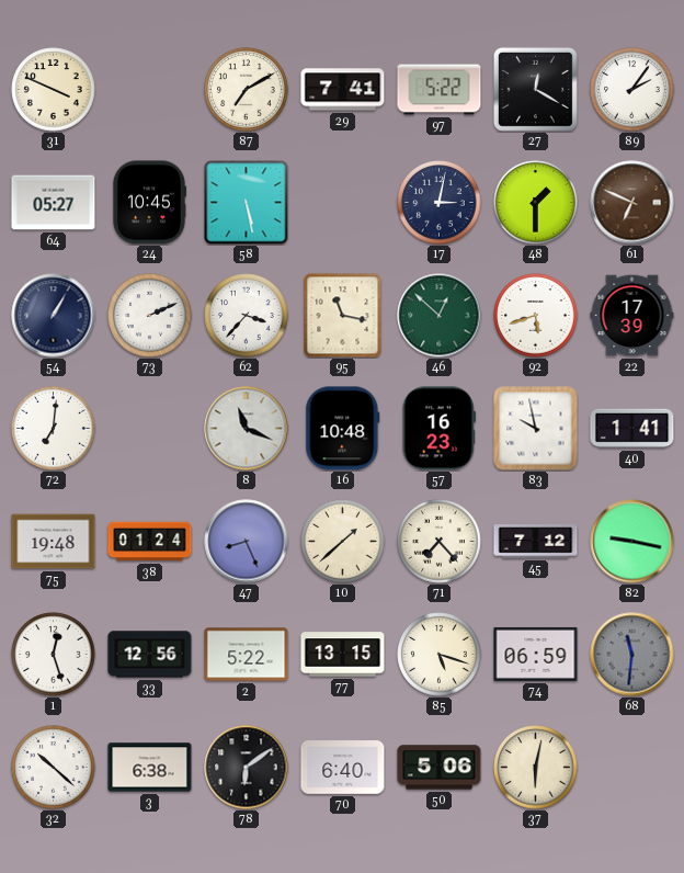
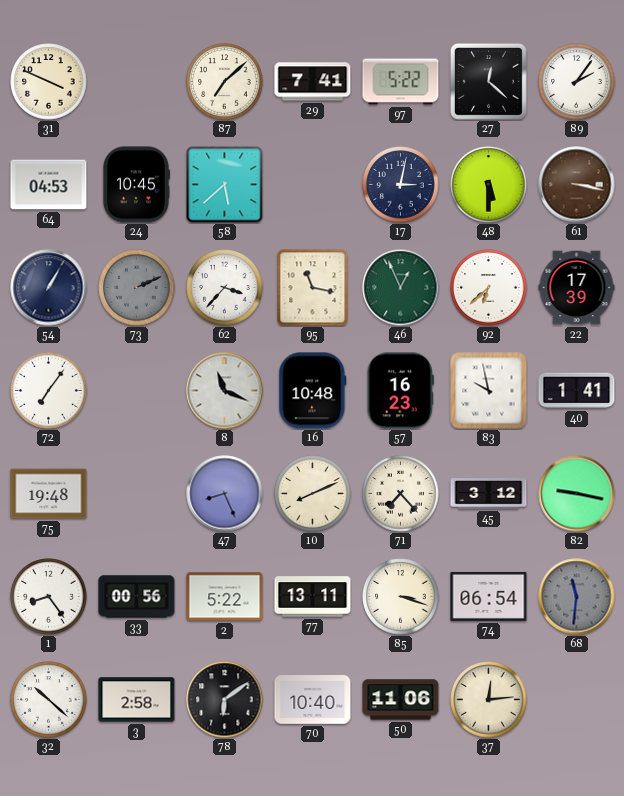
87: 7:10 -> 7:08
27: 12:20 -> 12:22
64: 05:27 -> 04:53
58: 5:28 -> 5:38
48: 1:30 -> 5:30
61: 6:49 -> 3:17
73 dial: white -> grey
46: 12:52 -> 12:56
92: 5:42 -> 6:38
72: 7:01 -> 7:06
38: 01:24 -> none
10: 1:38 -> 8:11
45: 7:12 -> 3:12
1: 12:27 -> 8:24
33: 12:56 -> 00:56
77: 13:15 -> 13:11
85: 5:18 -> 3:18
74: 06:59 -> 06:54
3: 6:38 -> 2:58
70: 6:40 -> 10:40
50: 5:06 -> 11:06
37: 6:02 -> 12:14
